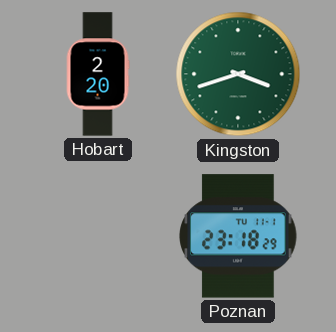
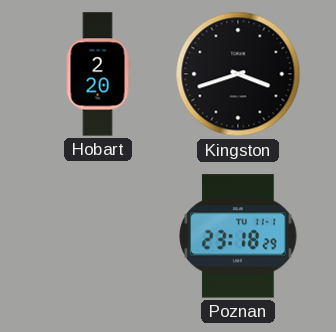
Kingston dial: green -> black
